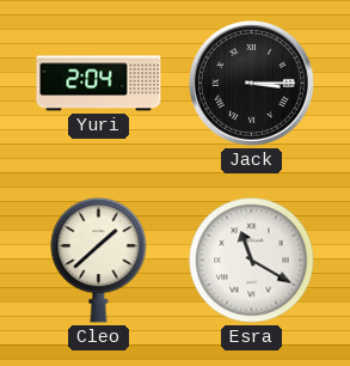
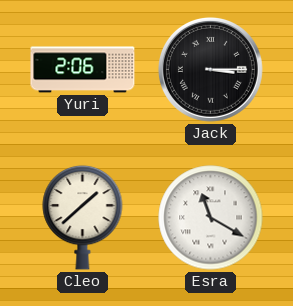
Yuri: 2:04 -> 2:06
